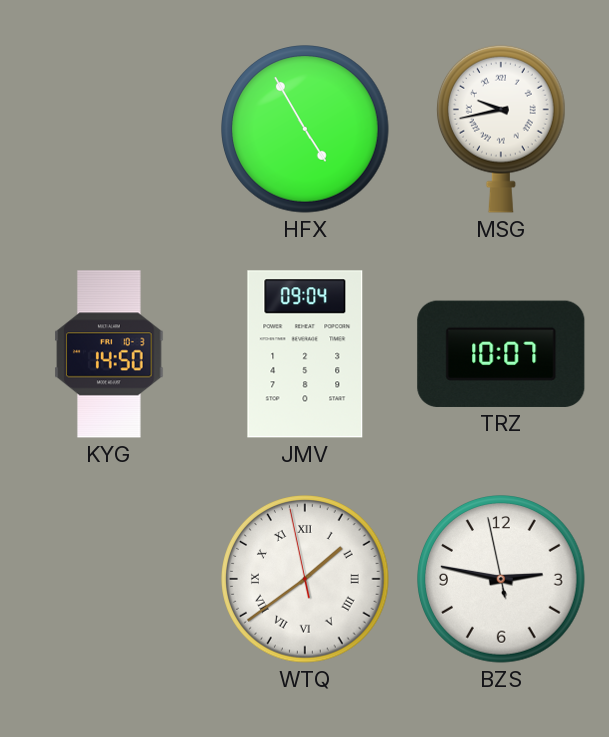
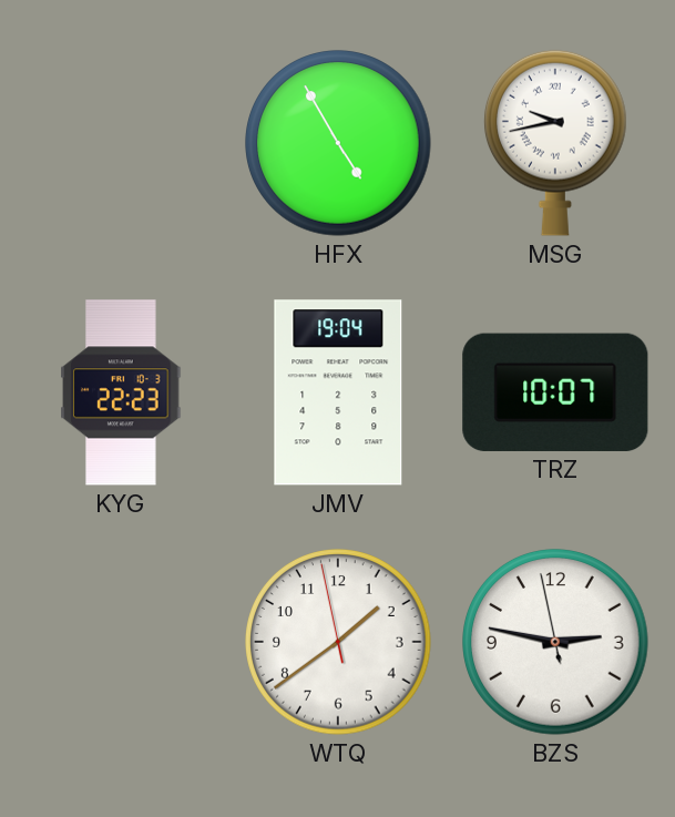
KYG: 14:50 -> 22:23
JMV: 09:04 -> 19:04
WTQ numerals: Roman -> Arabic
